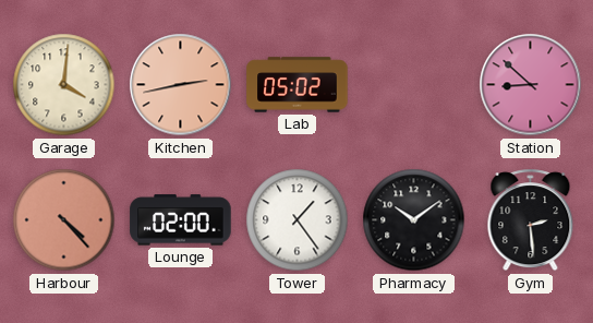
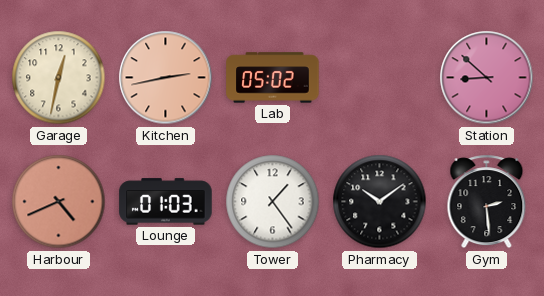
Garage: 4:01 -> 12:32
Harbour: 4:23 -> 4:41
Lounge: 02:00 -> 01:03
